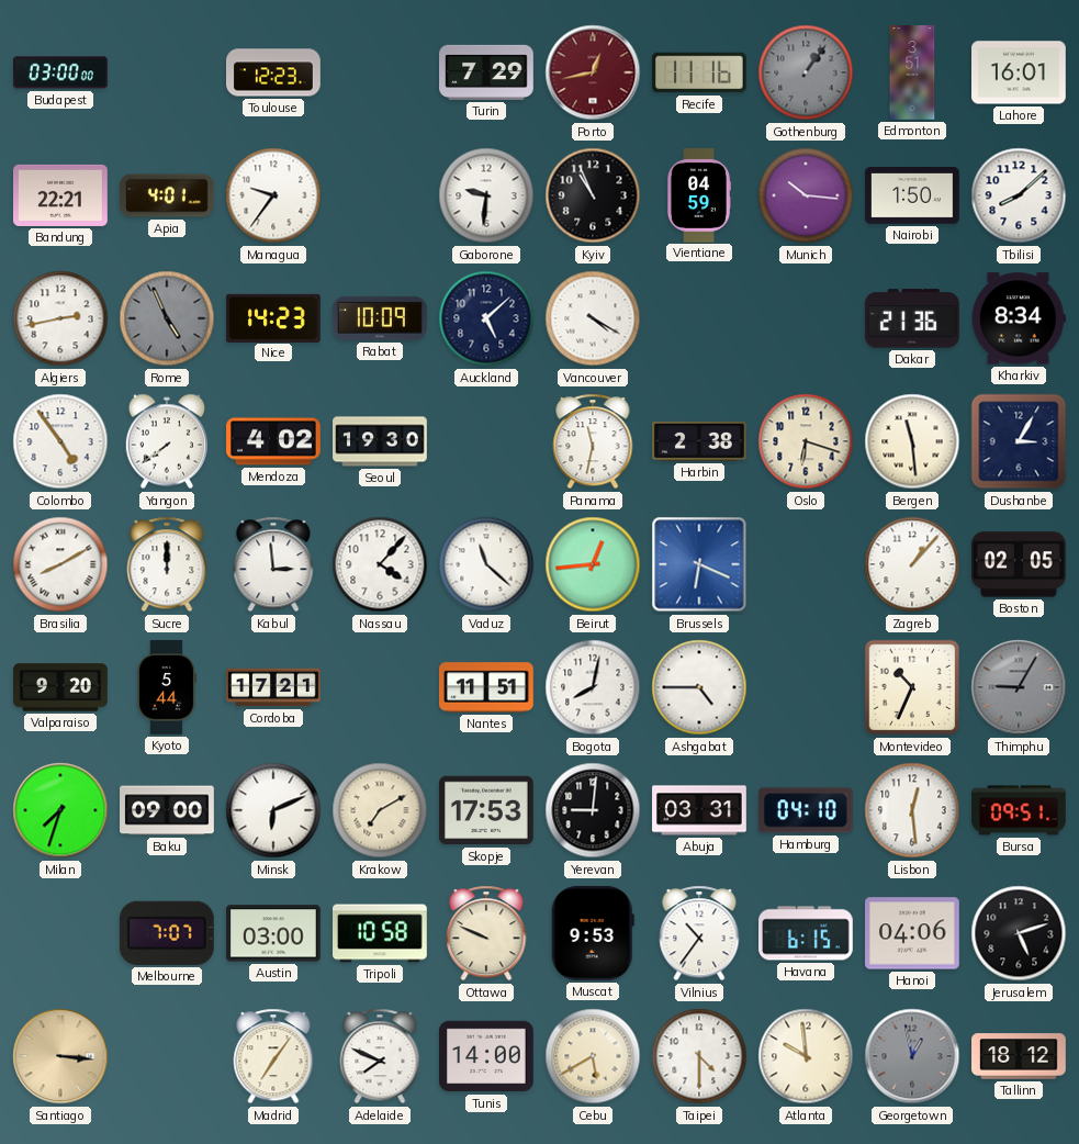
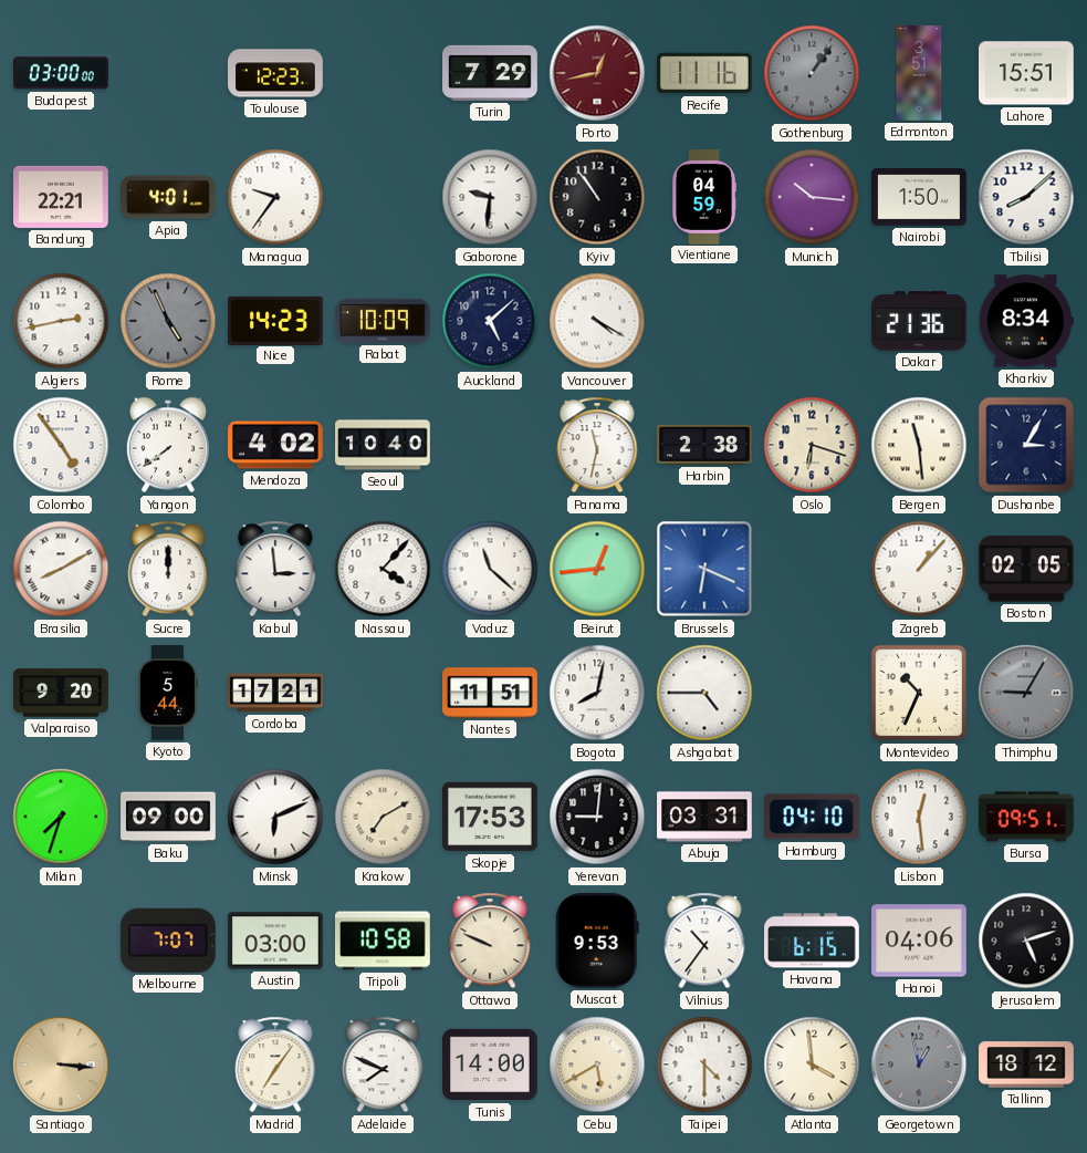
Lahore: 16:01 -> 15:51
Kyiv: 10:56 -> 10:54
Seoul: 19:30 -> 10:40
Atlanta: 9:59 -> 3:59
